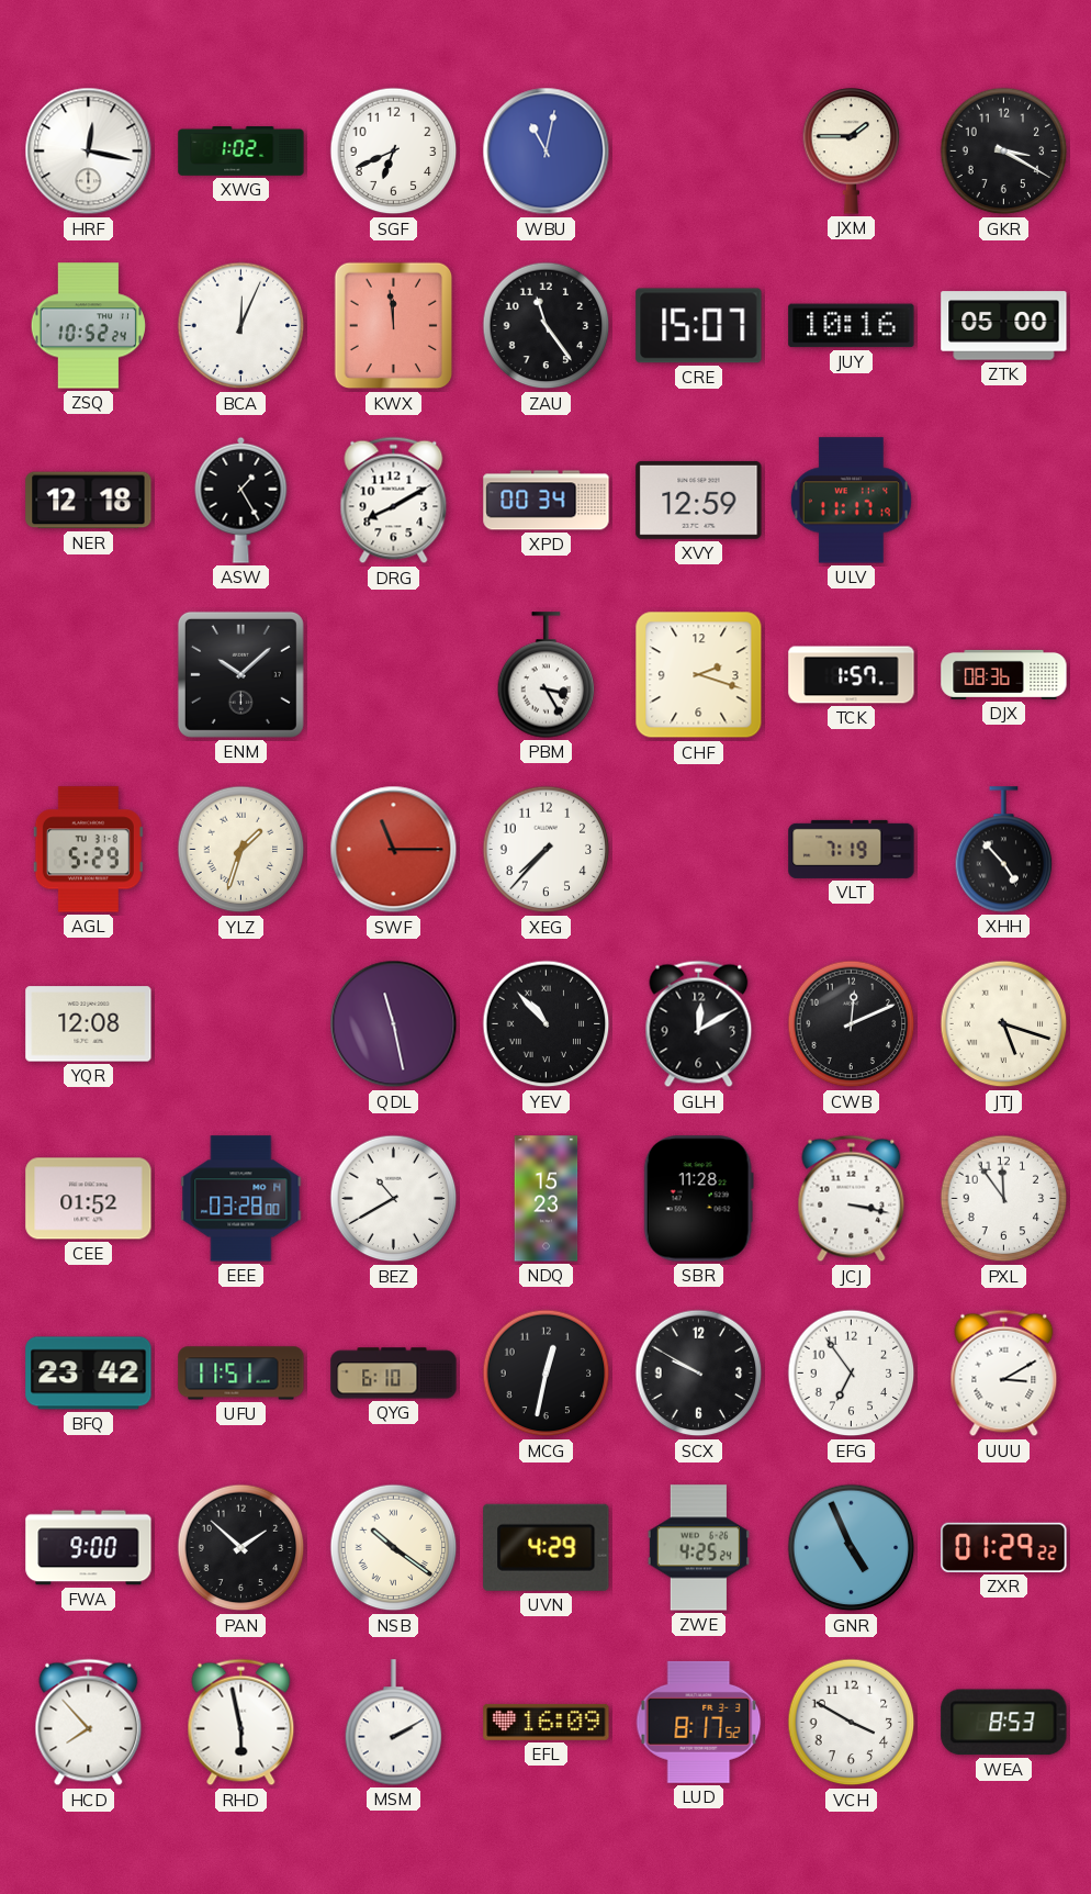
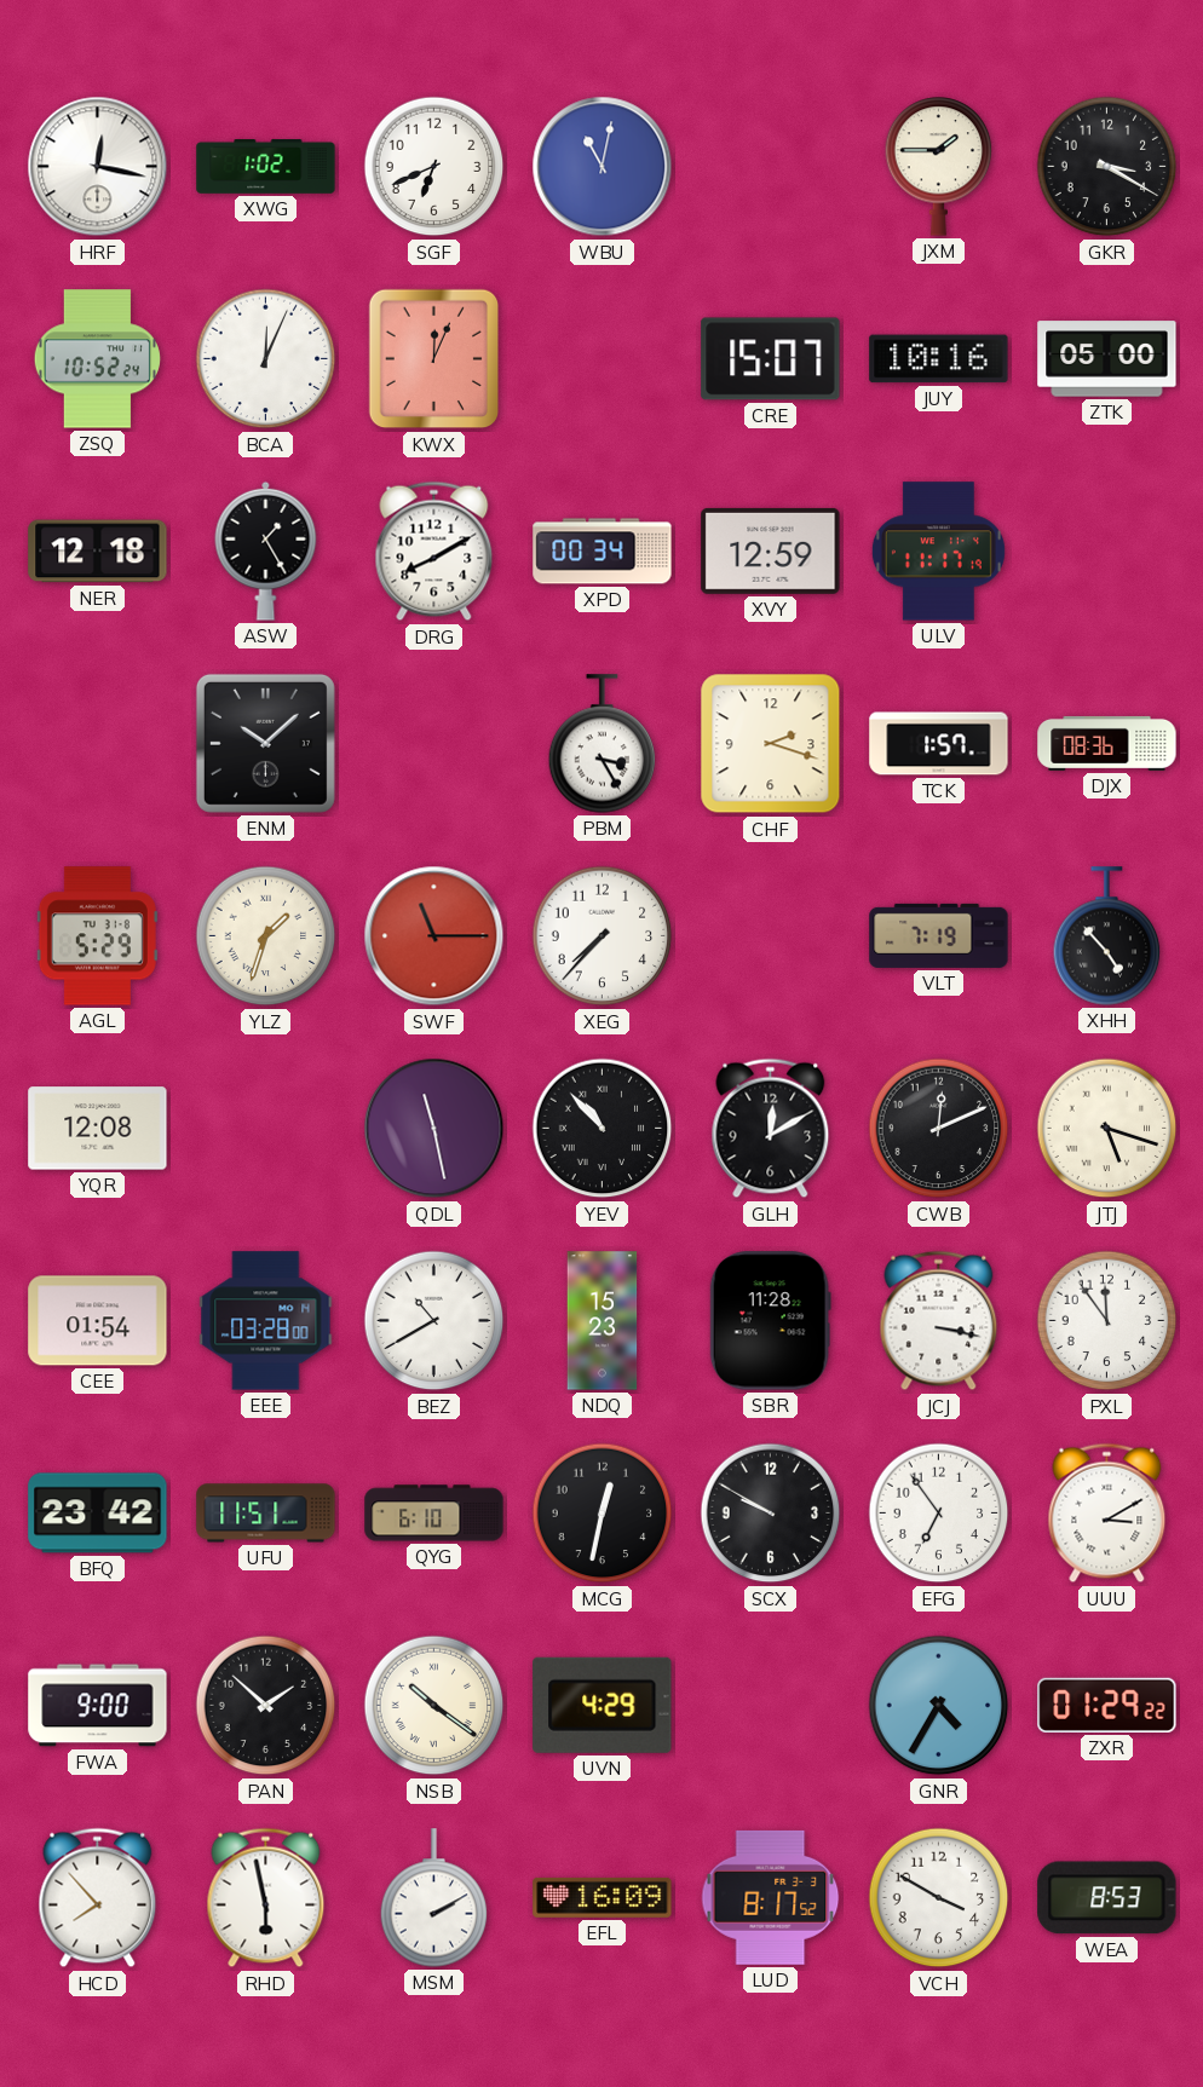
KWX: 11:59 -> 12:04
ZAU: 11:24 -> none
CEE: 01:52 -> 01:54
ZWE: 4:25 -> none
GNR: 4:56 -> 4:35
